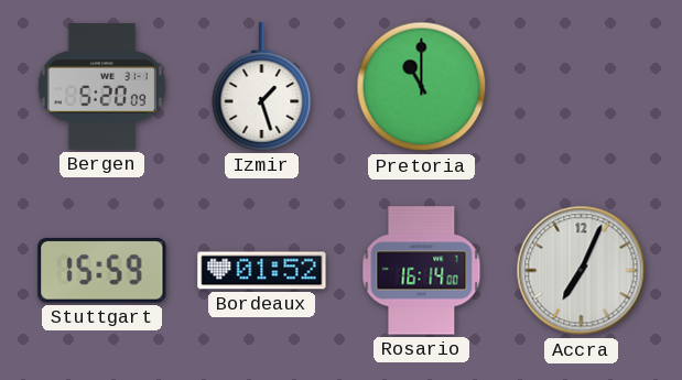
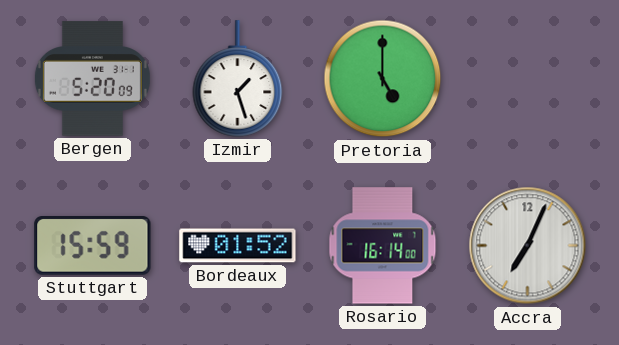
Pretoria: 11:00 -> 5:00
